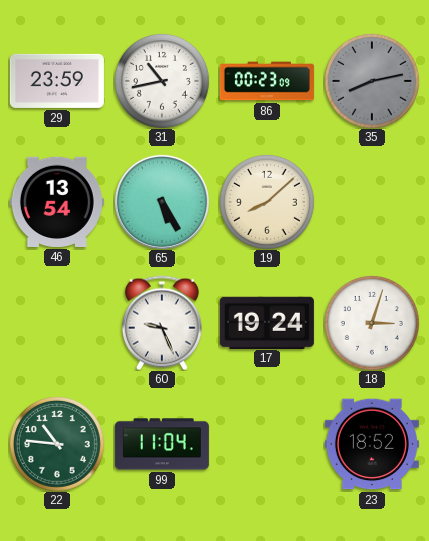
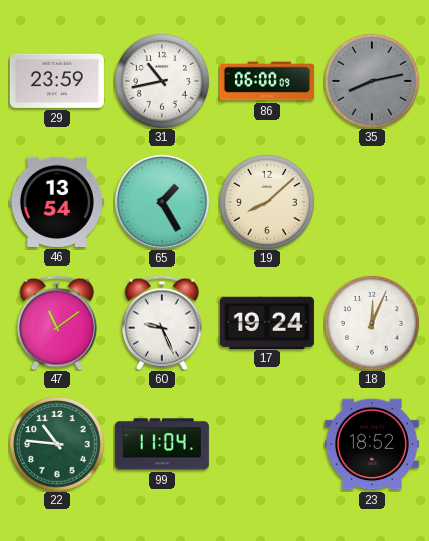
86: 00:23 -> 06:00
65: 5:25 -> 1:25
47: none -> 11:09
18: 3:03 -> 12:04
